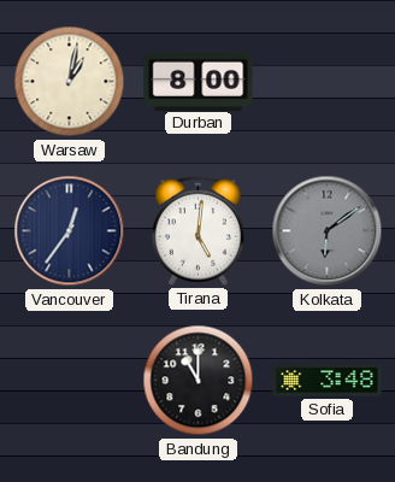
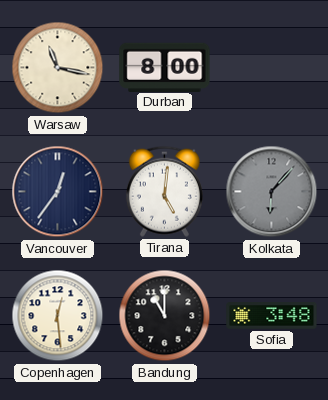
Warsaw: 1:02 -> 11:17
Kolkata: 6:09 -> 6:07
Copenhagen: none -> 12:29
